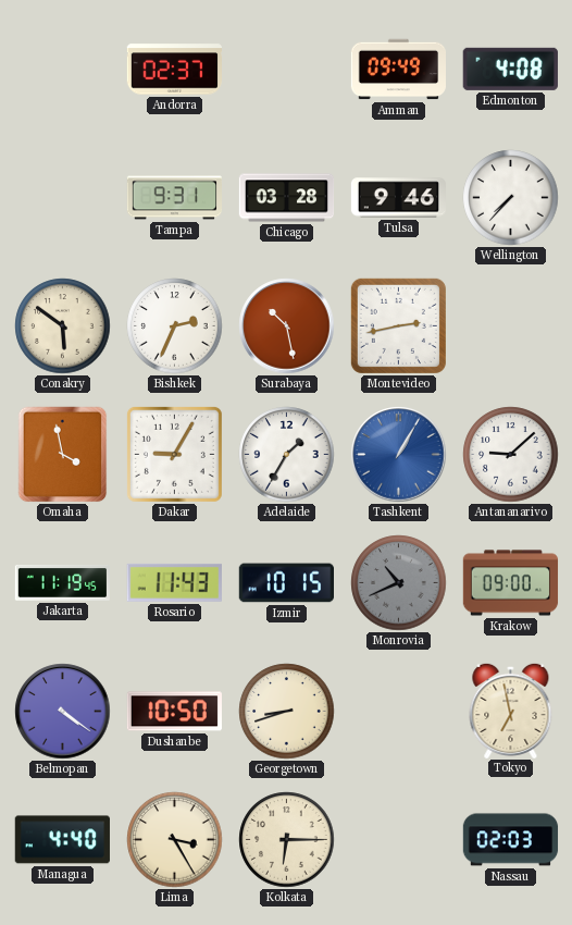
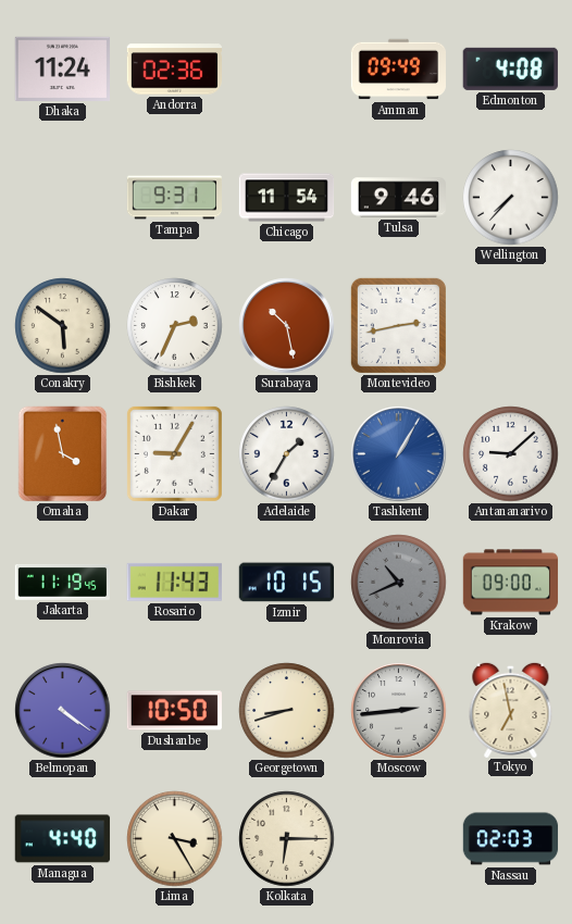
Dhaka: none -> 11:24
Andorra: 02:37 -> 02:36
Chicago: 03:28 -> 11:54
Moscow: none -> 2:44
